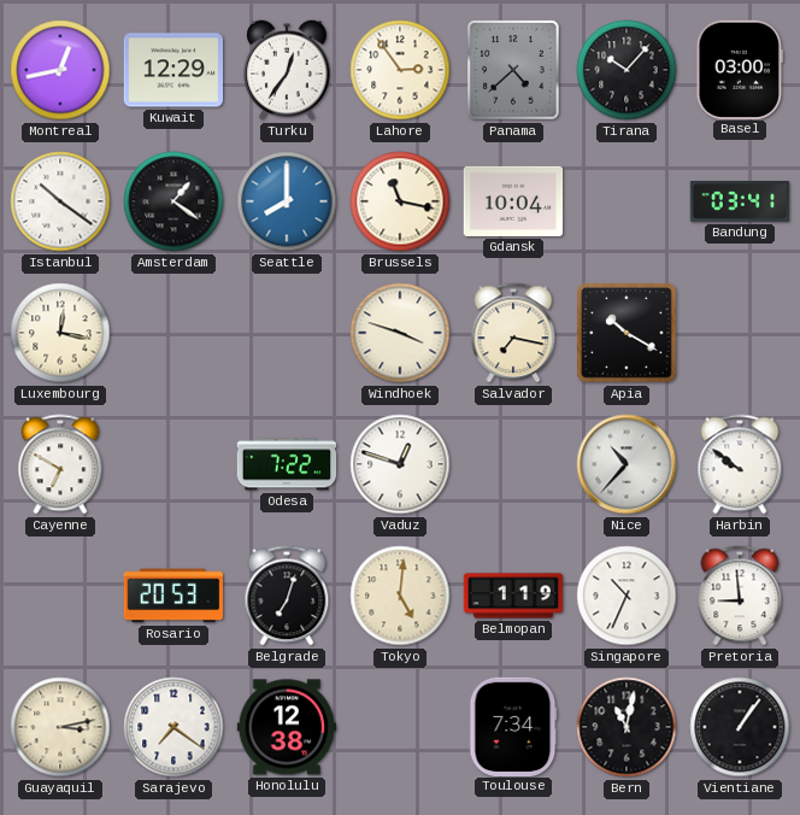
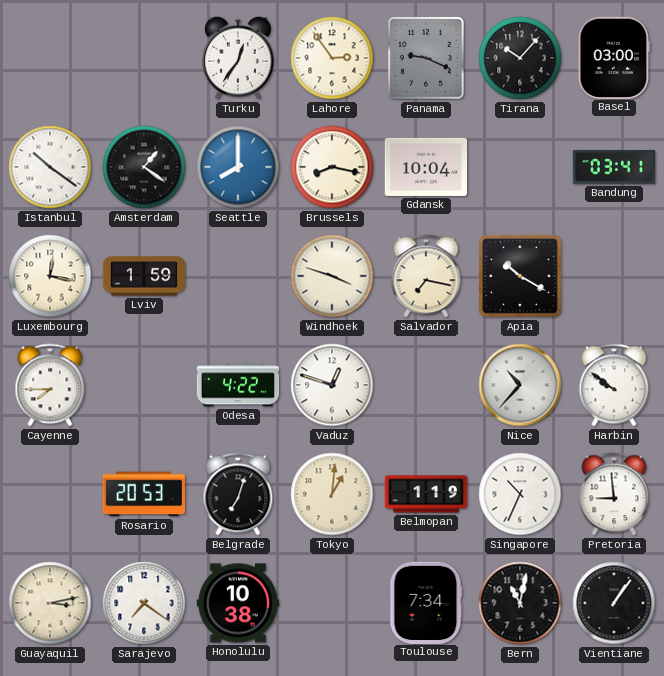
Montreal: 12:43 -> none
Kuwait: 12:29 -> none
Panama: 4:38 -> 9:19
Brussels: 11:17 -> 8:17
Lviv: none -> 1:59
Cayenne: 6:50 -> 7:45
Odesa: 7:22 -> 4:22
Tokyo: 5:01 -> 1:01
Honolulu: 12:38 -> 10:38
